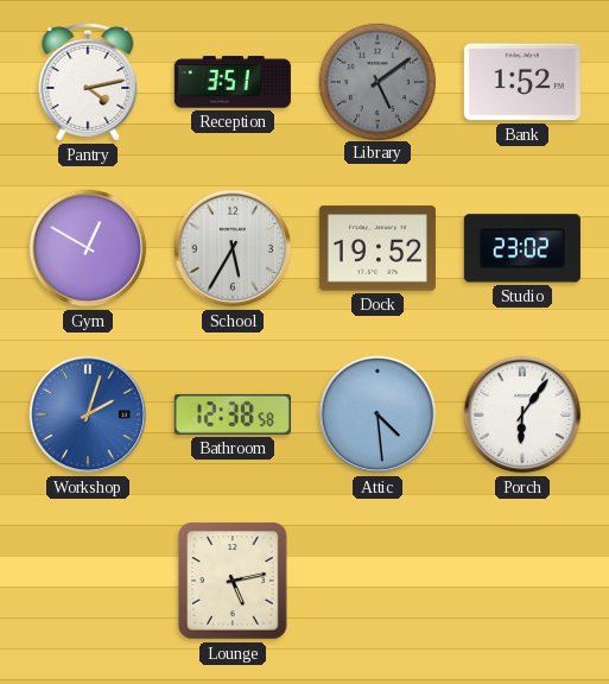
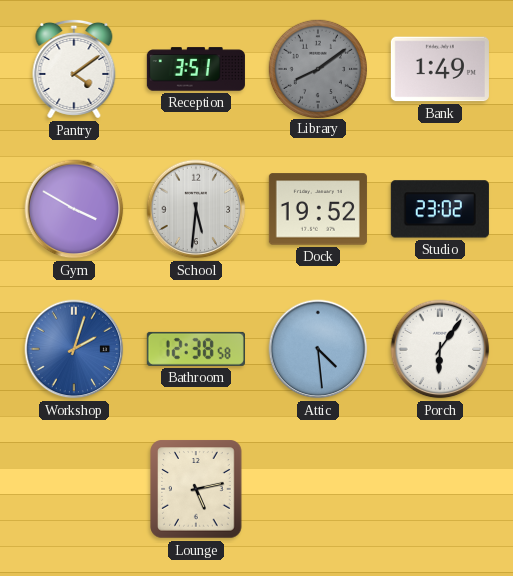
Pantry: 4:13 -> 4:09
Library: 5:09 -> 8:09
Bank: 1:52 -> 1:49
Gym: 12:50 -> 3:50
School: 5:35 -> 5:31
